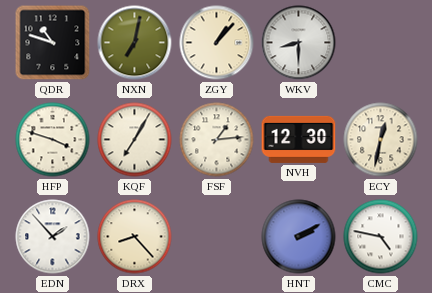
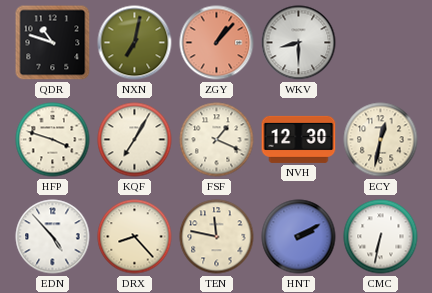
ZGY dial: cream -> salmon
FSF: 1:14 -> 1:19
EDN: 1:53 -> 4:53
TEN: none -> 11:47
CMC: 4:47 -> 6:32
